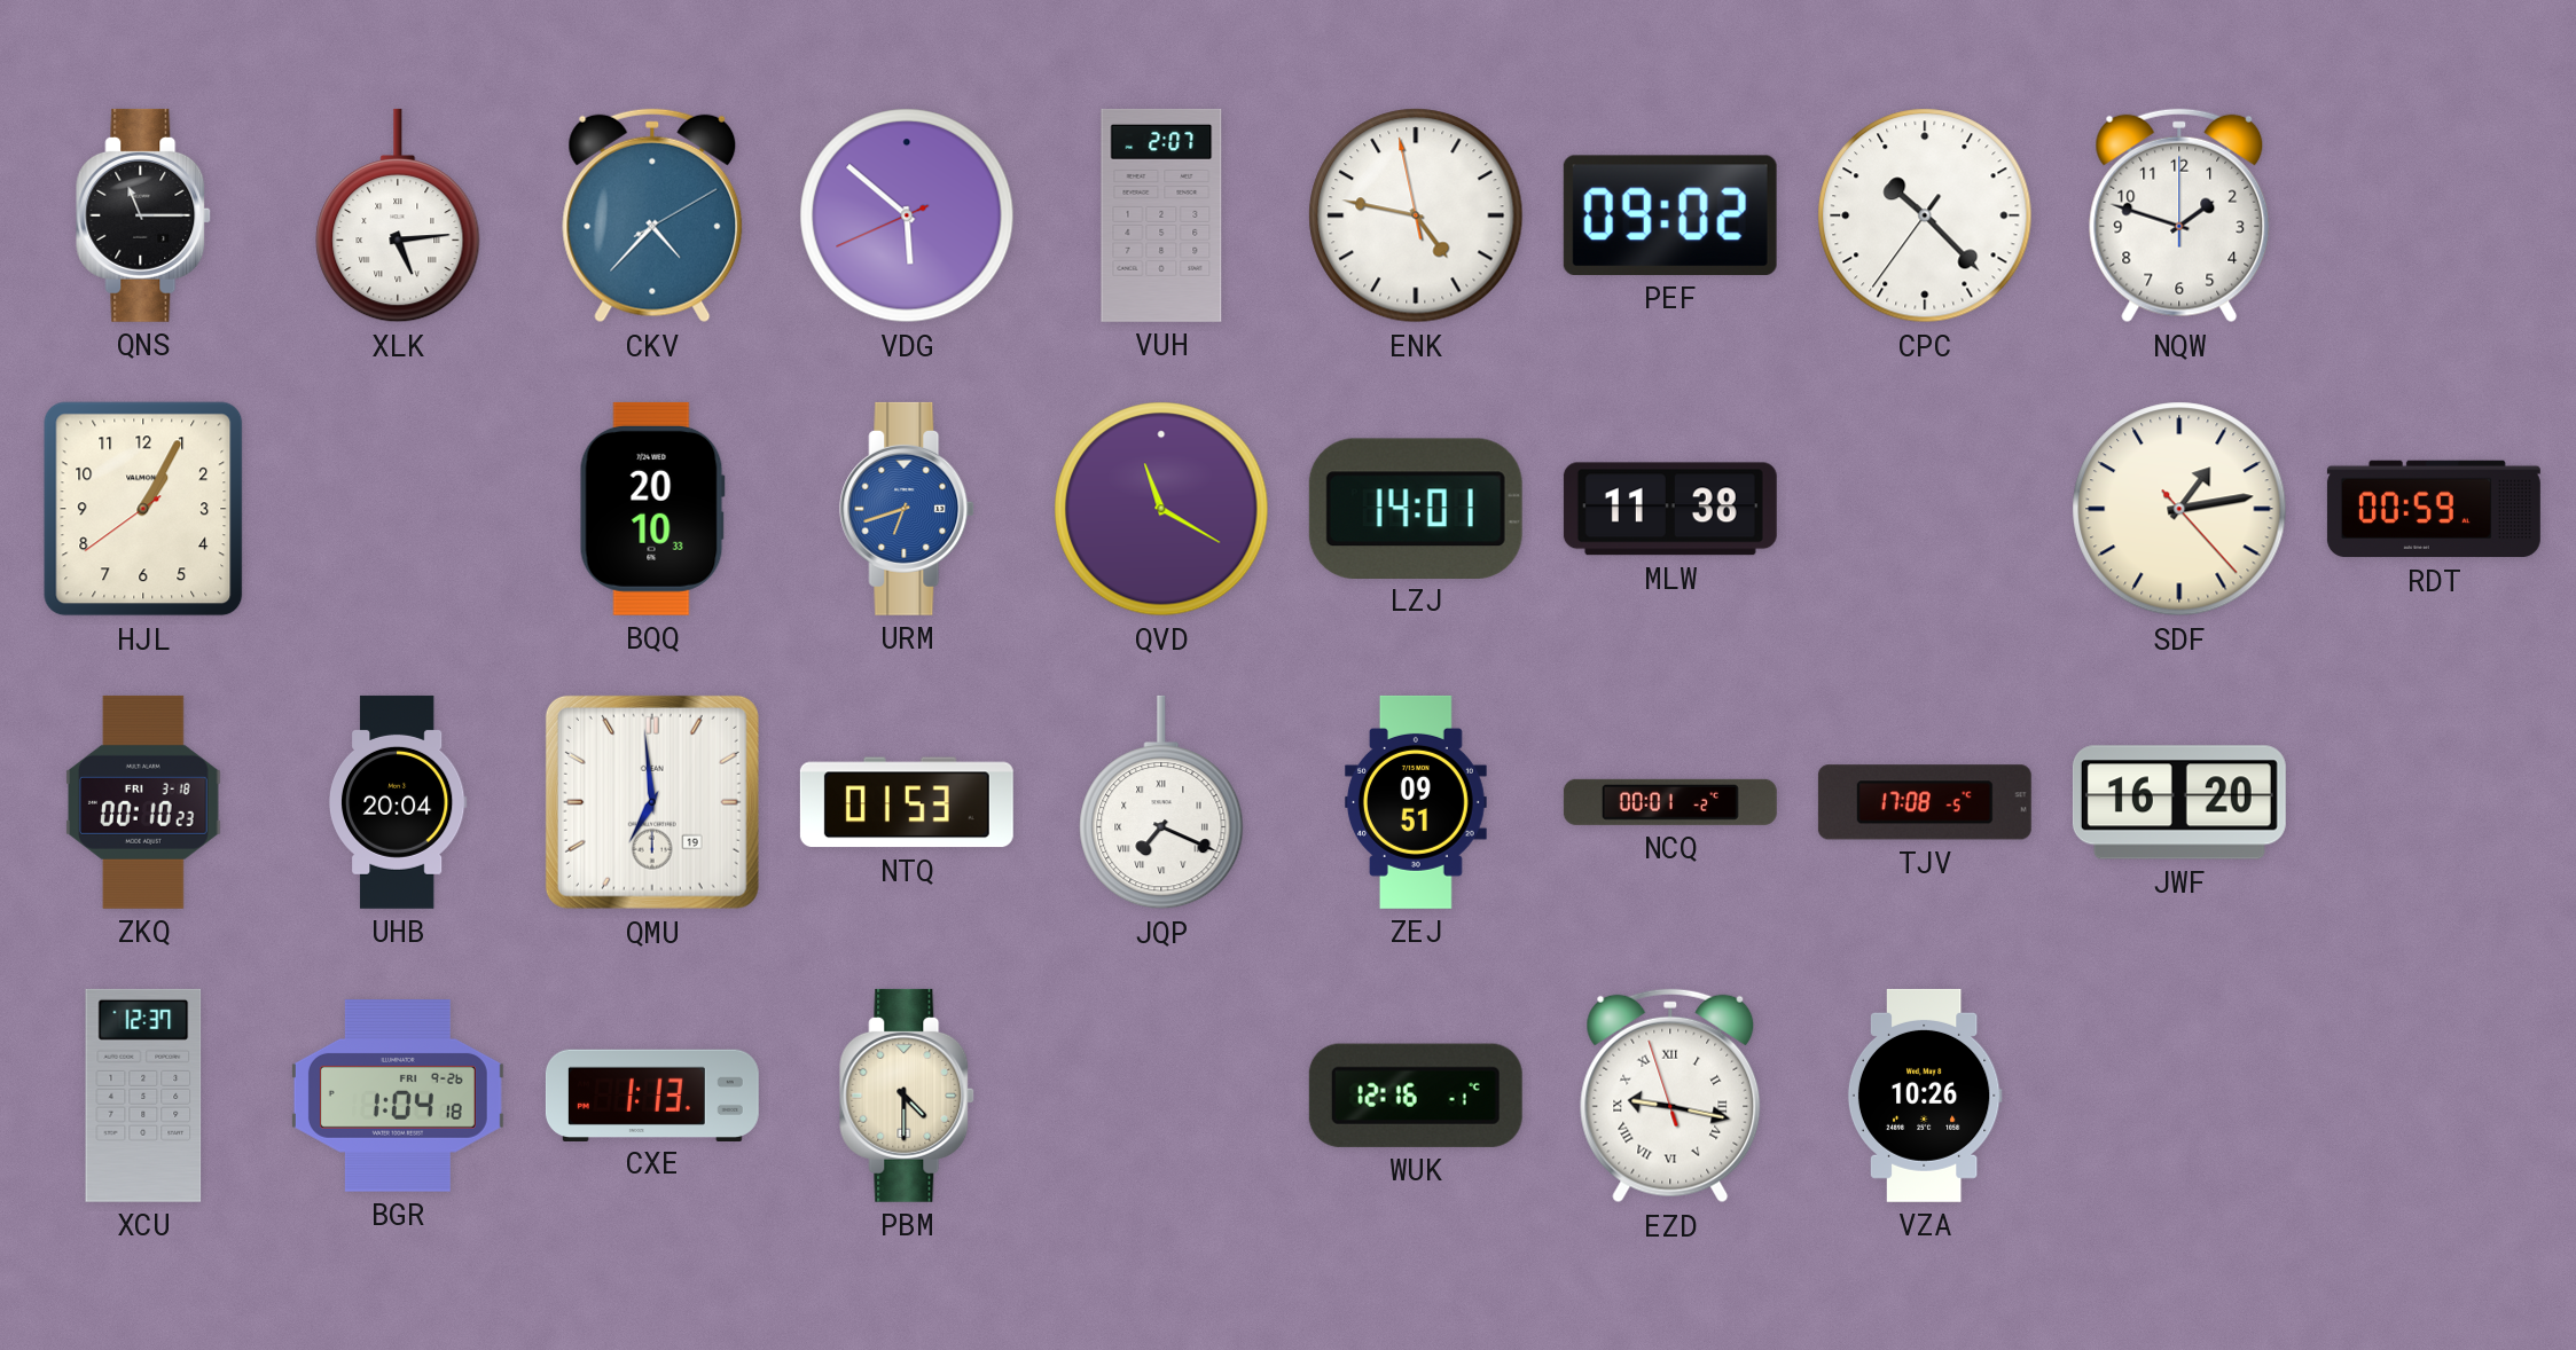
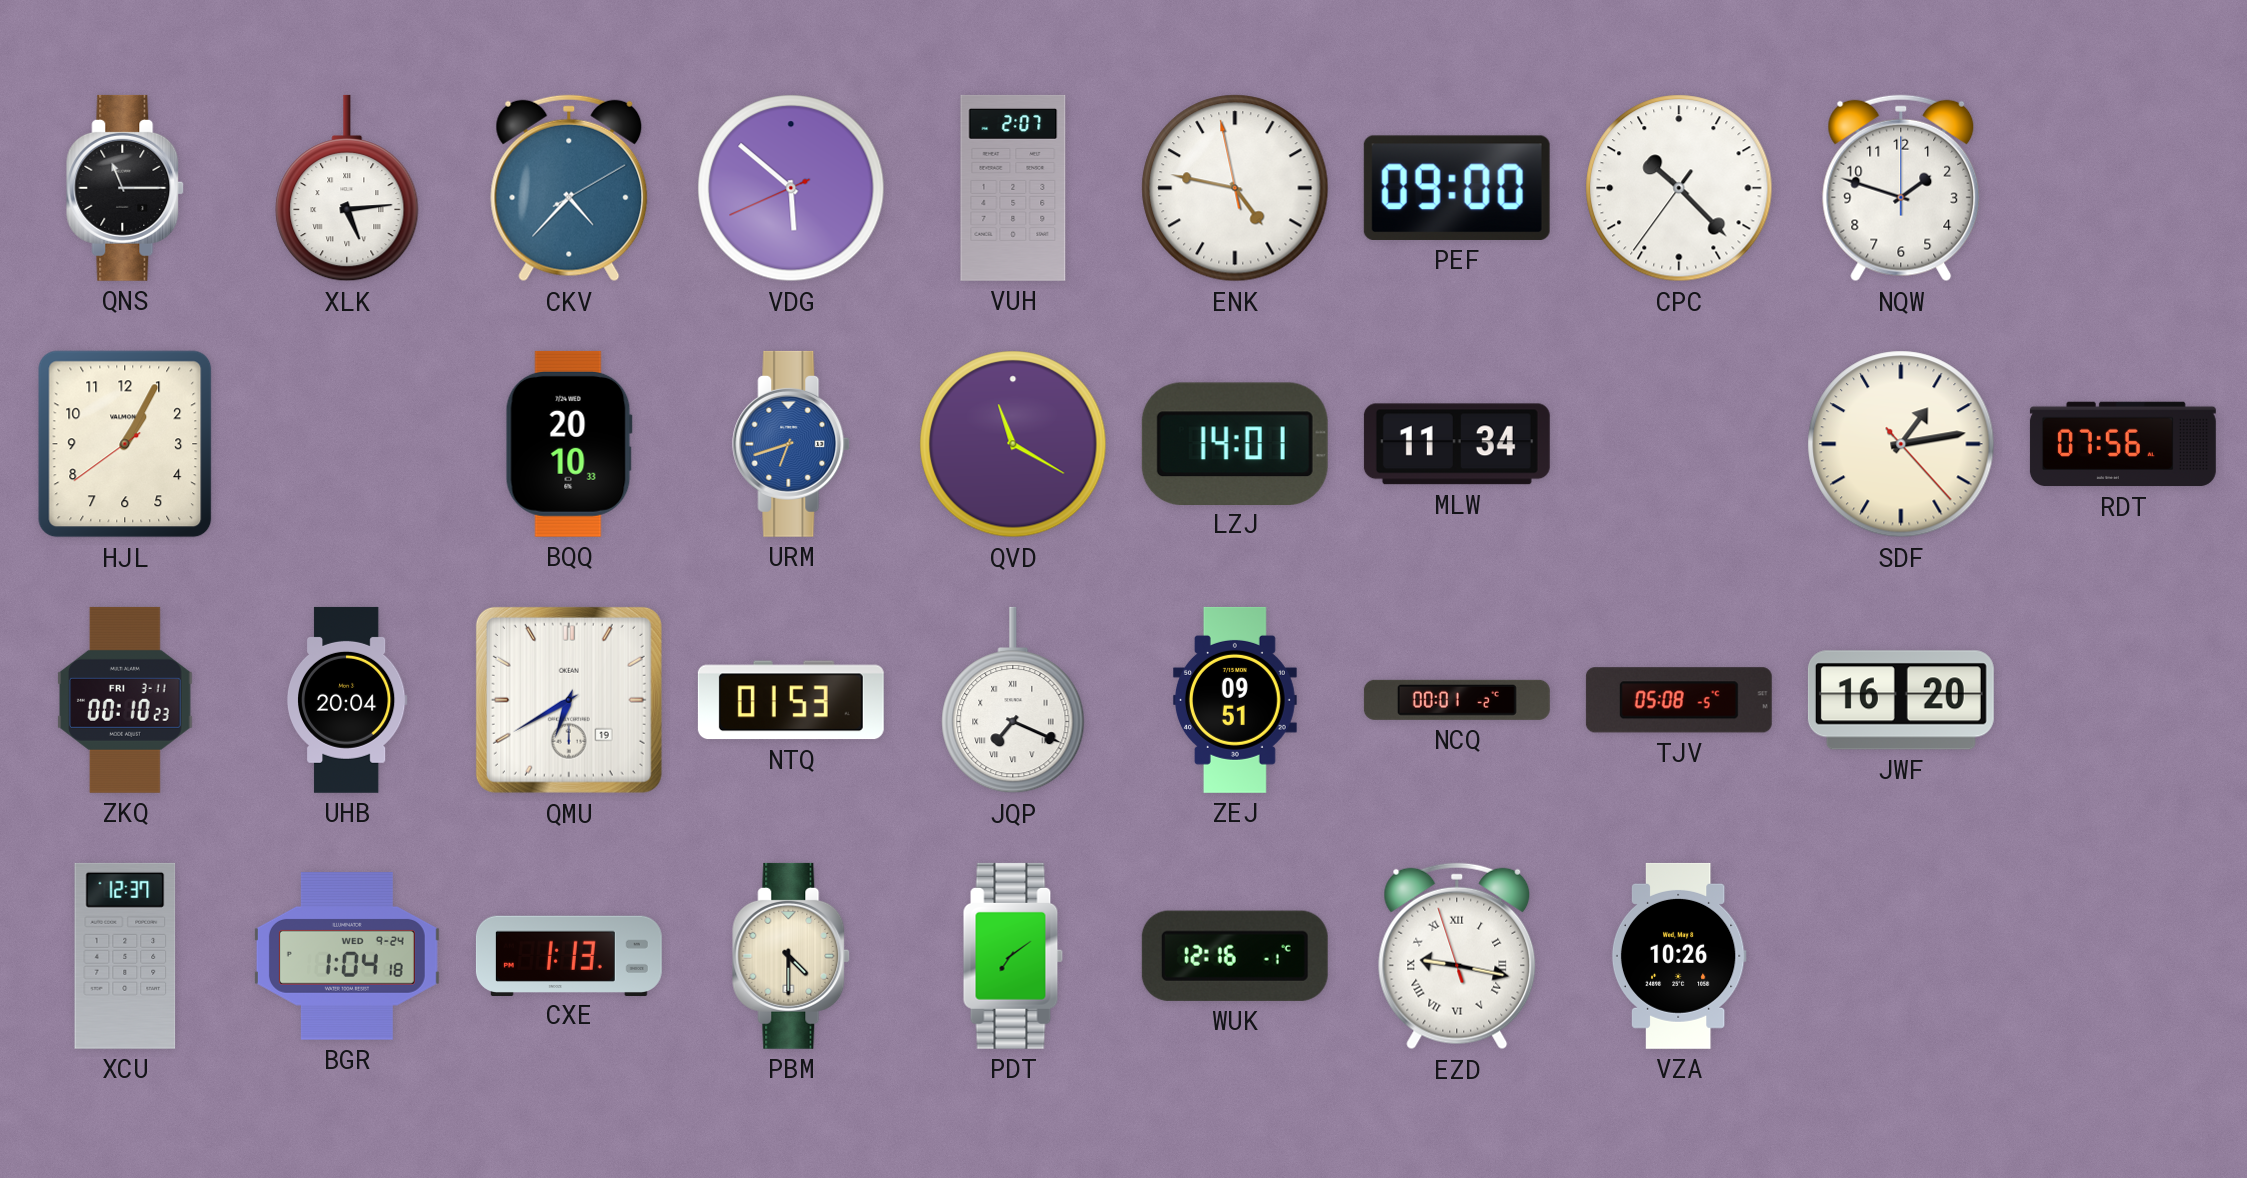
PEF: 09:02 -> 09:00
MLW: 11:38 -> 11:34
RDT: 00:59 -> 07:56
ZKQ date: FRI 3-18 -> FRI 3-11
QMU: 6:59 -> 6:40
TJV: 17:08 -> 05:08
BGR date: FRI 9-26 -> WED 9-24
PDT: none -> 7:09
